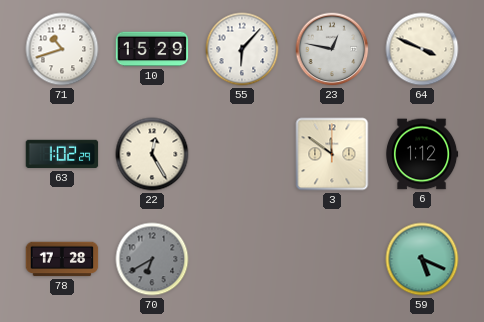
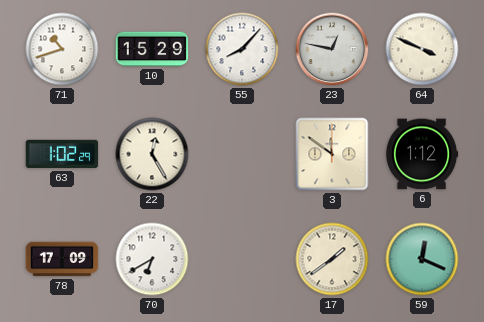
55: 6:07 -> 8:07
78: 17:28 -> 17:09
70 dial: grey -> white
17: none -> 1:39
59: 5:19 -> 12:19
